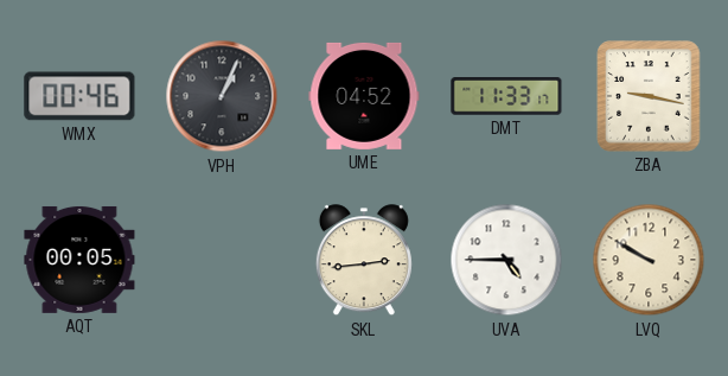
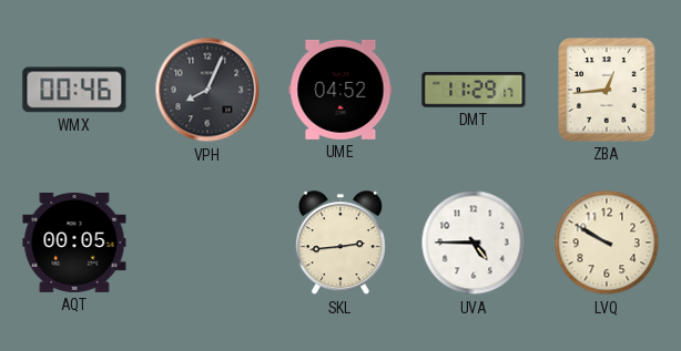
VPH: 1:04 -> 8:04
DMT: 11:33 -> 11:29
ZBA: 9:17 -> 12:44
